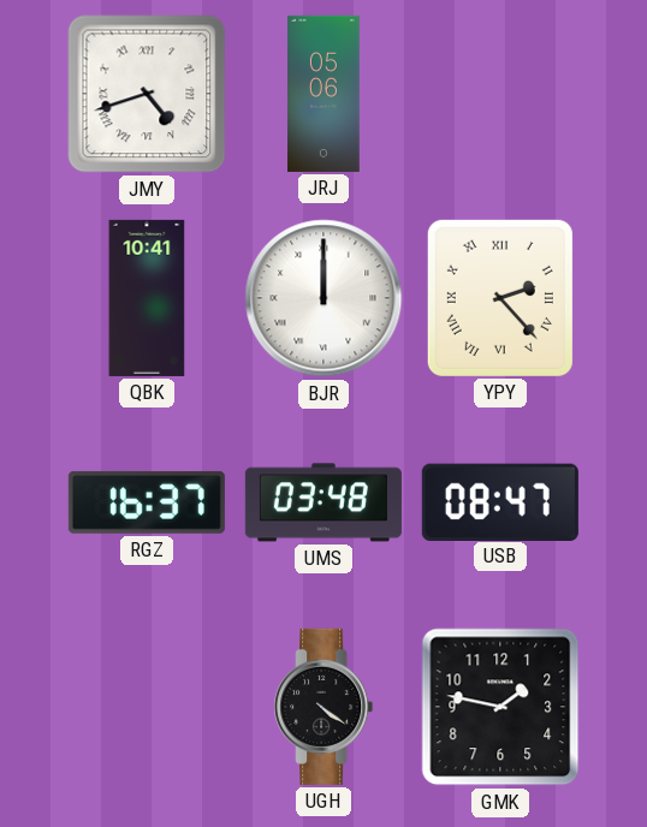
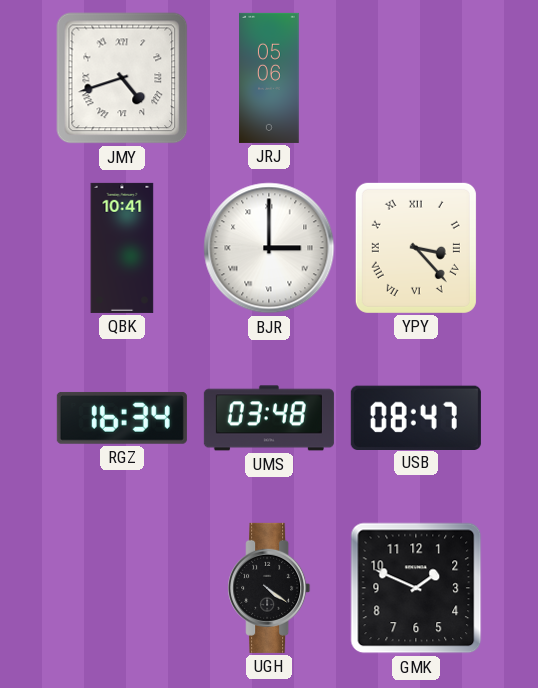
BJR: 12:00 -> 3:00
YPY: 2:23 -> 3:23
RGZ: 16:37 -> 16:34
GMK: 1:47 -> 1:49
